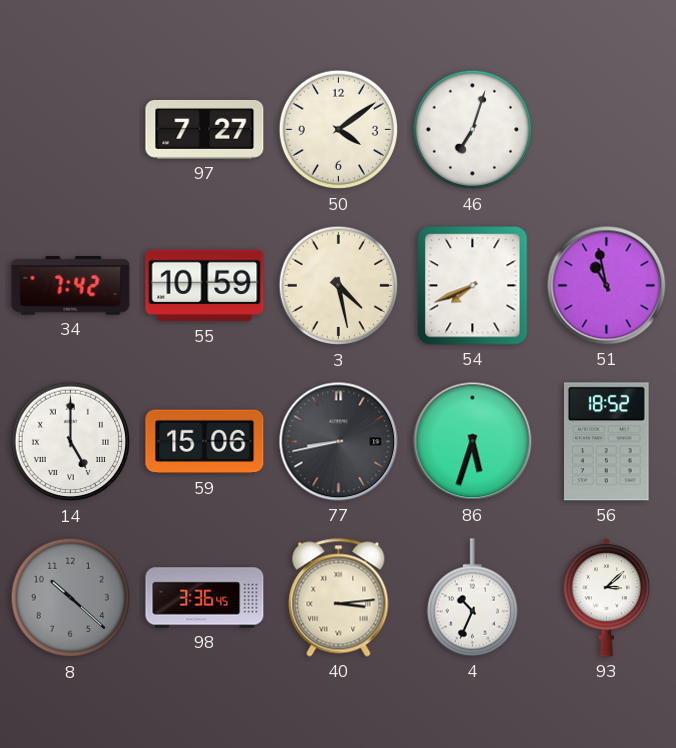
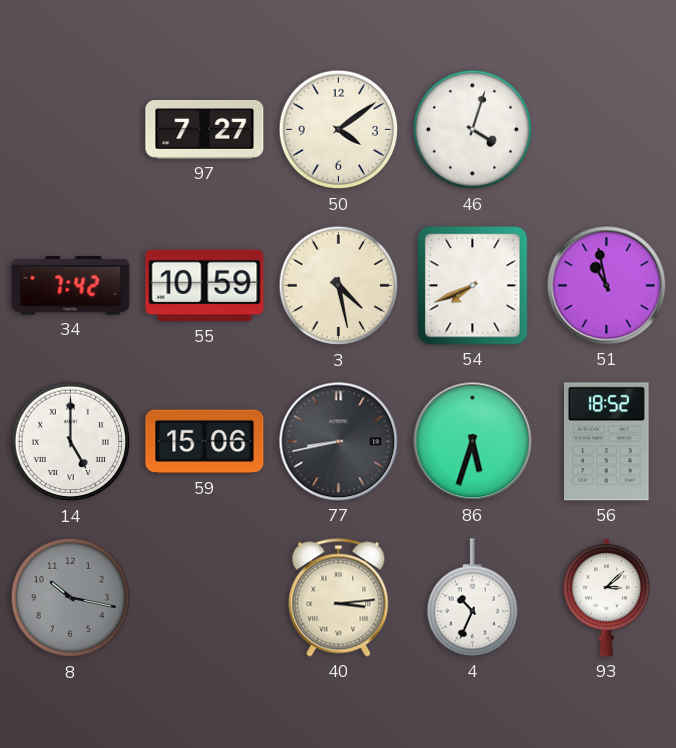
46: 7:03 -> 4:03
8: 10:22 -> 10:17
98: 3:36 -> none
